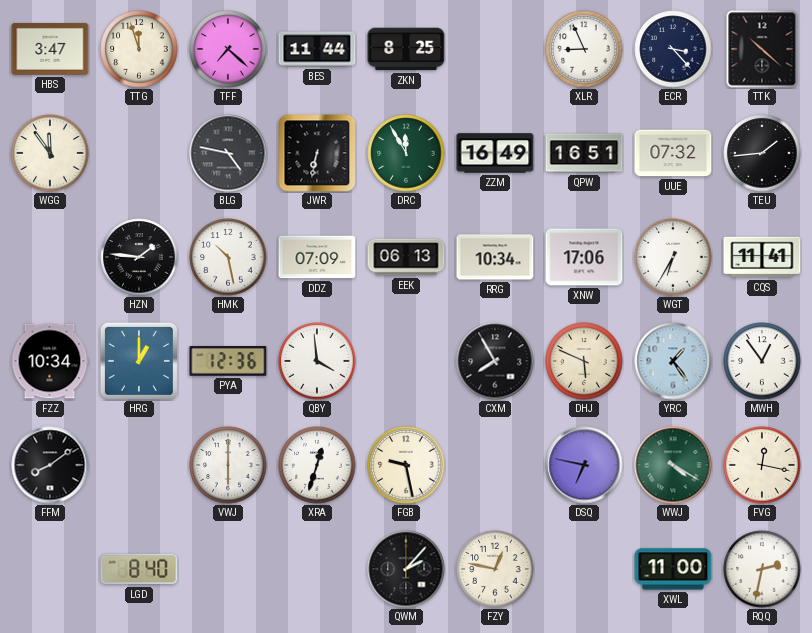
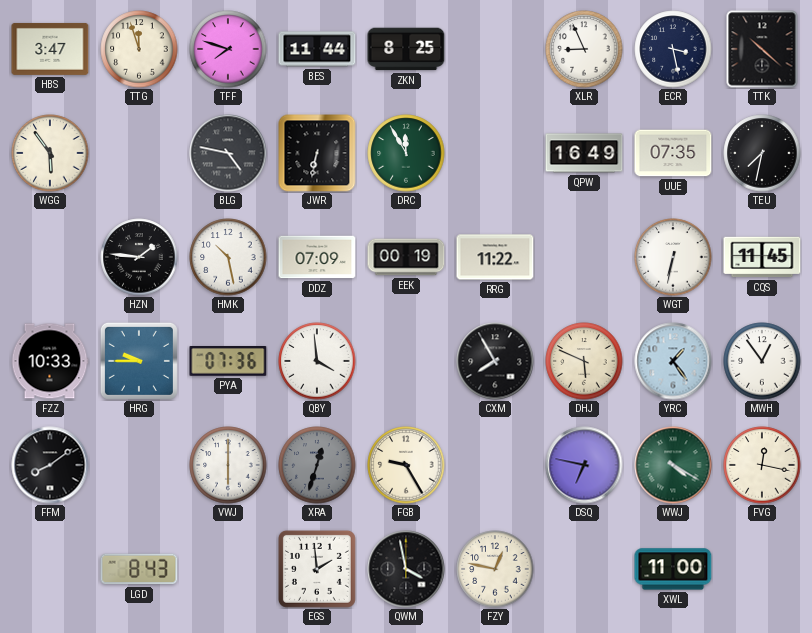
TFF: 7:22 -> 7:48
ECR: 3:23 -> 3:28
WGG: 11:54 -> 5:54
ZZM: 16:49 -> none
QPW: 16:51 -> 16:49
UUE: 07:32 -> 07:35
TEU: 1:44 -> 7:32
EEK: 06:13 -> 00:19
RRG: 10:34 -> 11:22
XNW: 17:06 -> none
WGT: 6:35 -> 6:32
CQS: 11:41 -> 11:45
FZZ: 10:34 -> 10:33
HRG: 1:00 -> 9:45
PYA: 12:36 -> 07:36
XRA dial: white -> grey
FGB: 9:28 -> 9:25
LGD: 8:40 -> 8:43
EGS: none -> 1:59
QWM: 2:07 -> 3:58
RQQ: 2:32 -> none
